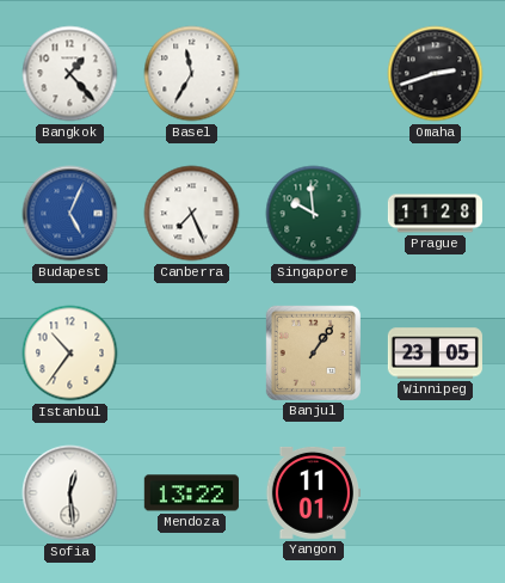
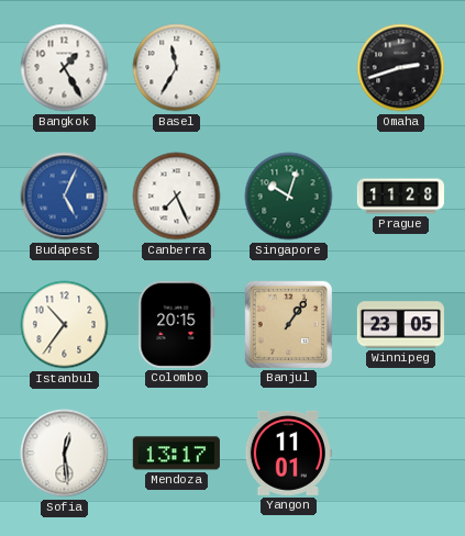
Bangkok: 1:23 -> 1:25
Singapore: 9:59 -> 10:03
Colombo: none -> 20:15
Mendoza: 13:22 -> 13:17
